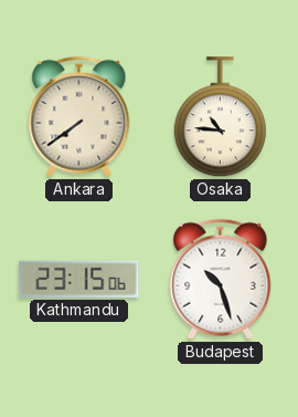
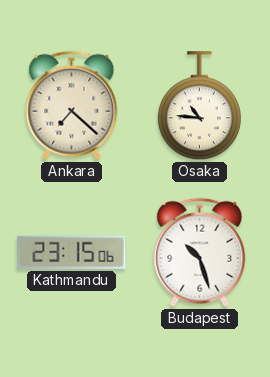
Ankara: 7:39 -> 7:22
